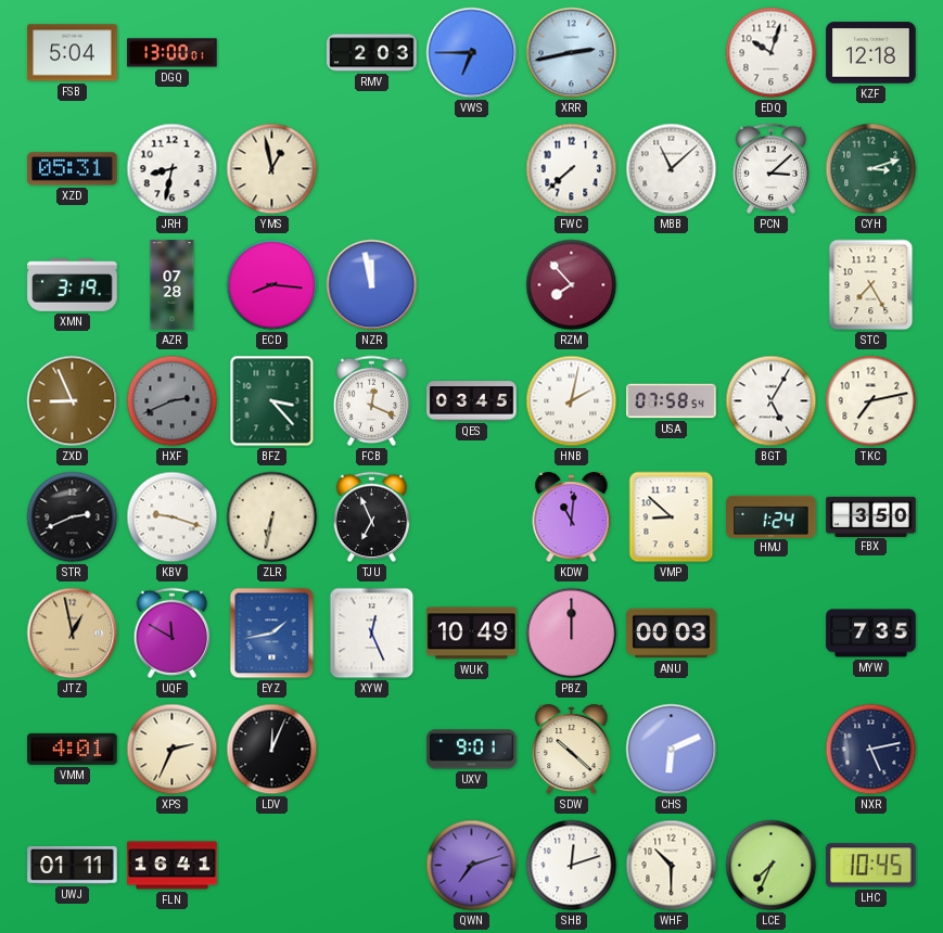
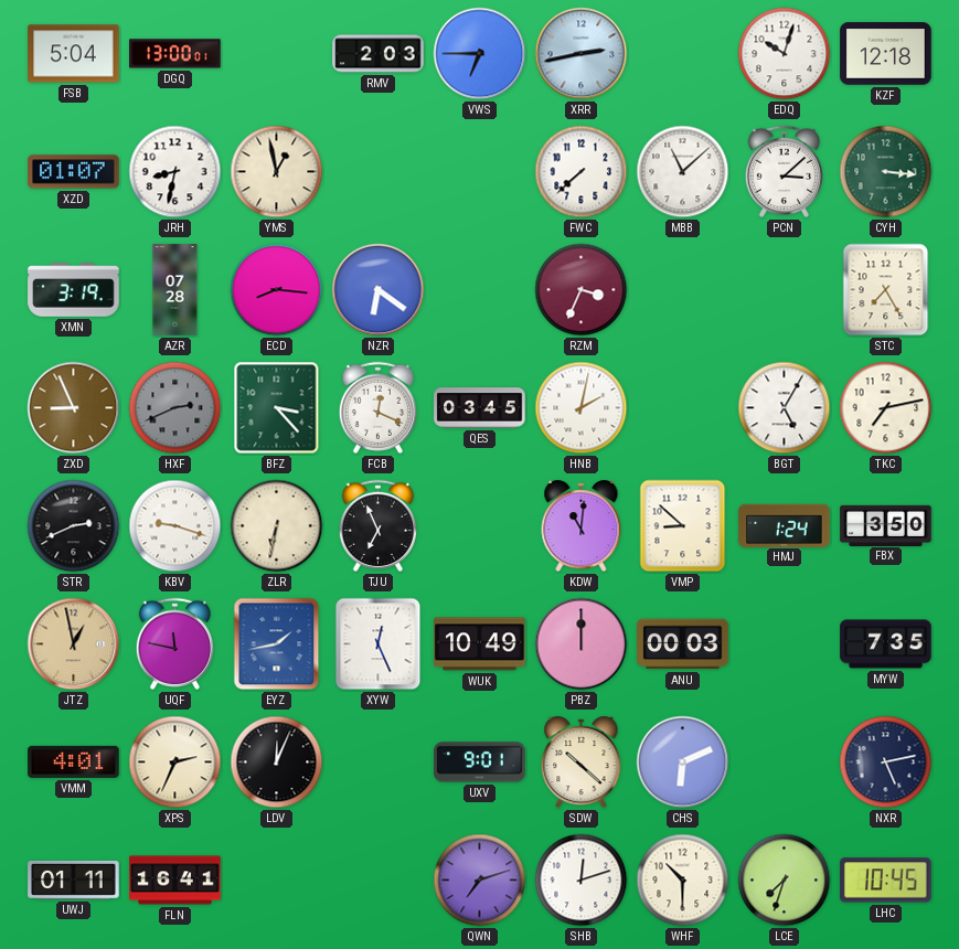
XZD: 05:31 -> 01:07
CYH: 3:12 -> 3:16
NZR: 11:58 -> 6:21
RZM: 7:53 -> 3:34
USA: 07:58 -> none
UQF: 11:50 -> 11:47
LCE: 7:34 -> 7:33
